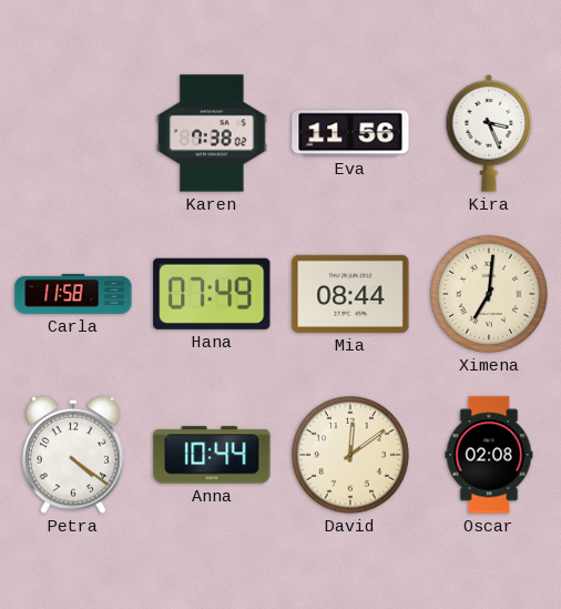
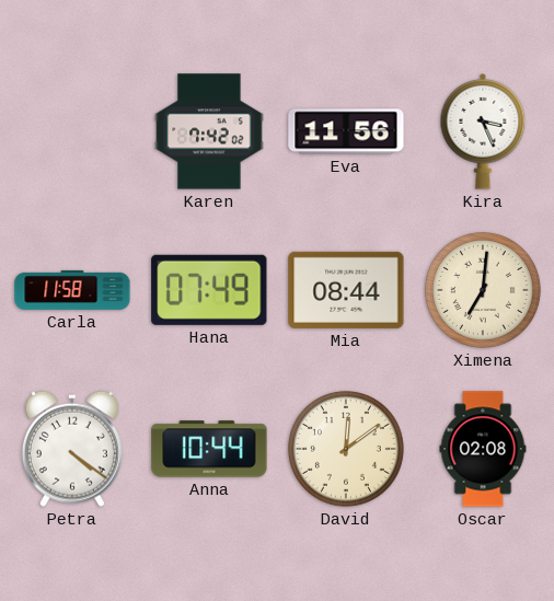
Karen: 7:38 -> 7:42
